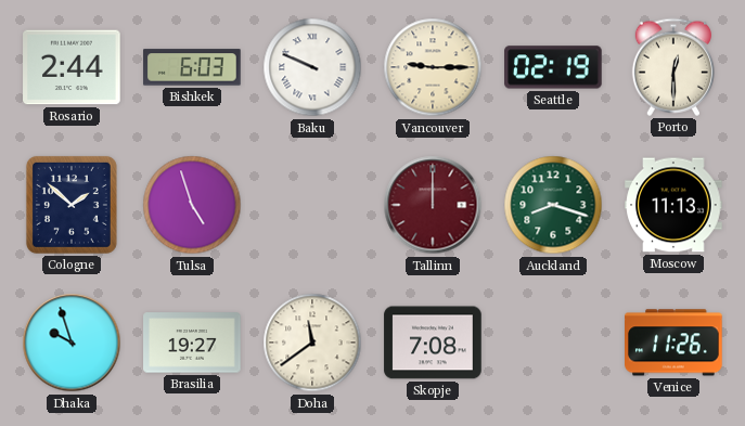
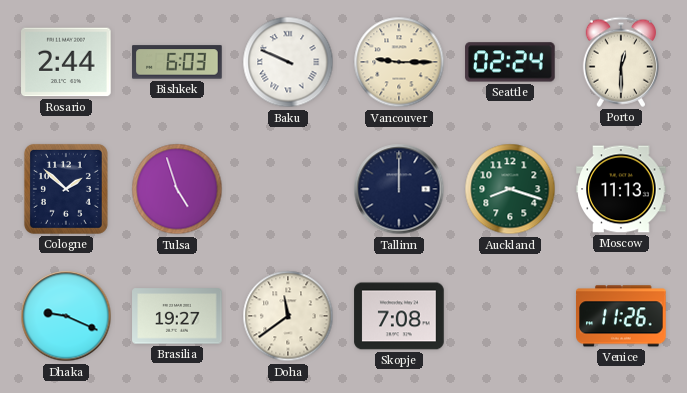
Seattle: 02:19 -> 02:24
Tallinn dial: burgundy -> navy
Dhaka: 9:57 -> 9:19
